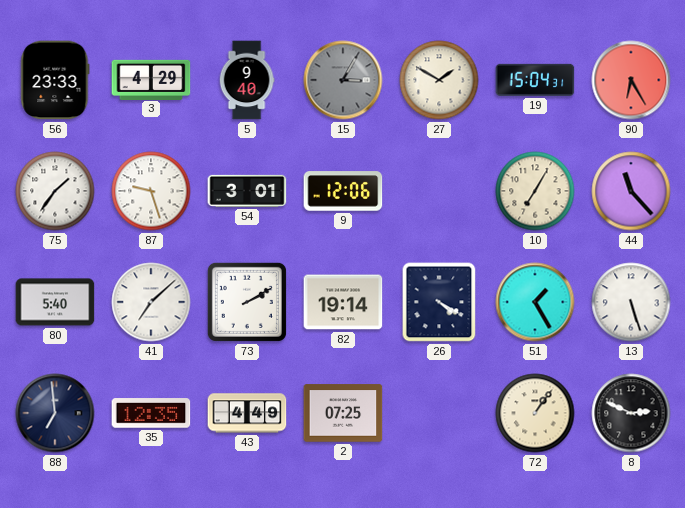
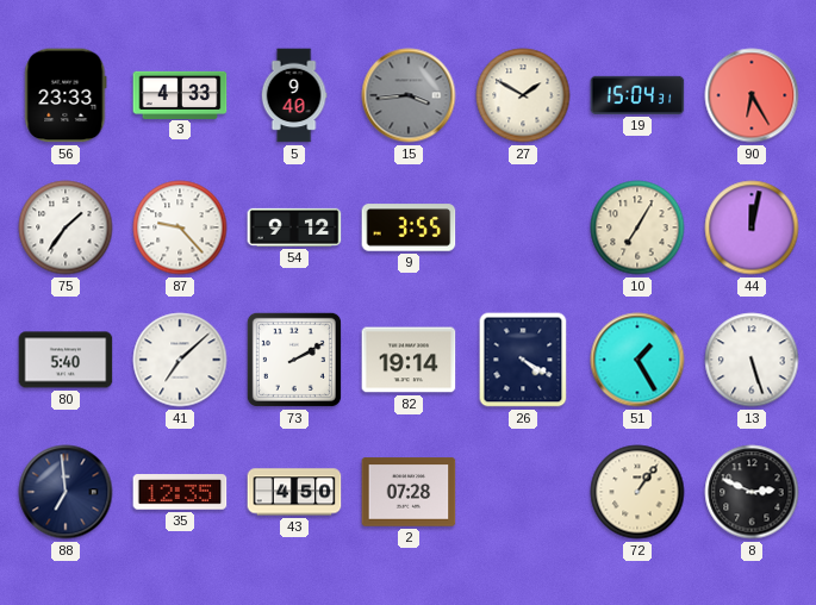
3: 4:29 -> 4:33
15: 3:05 -> 3:44
87: 9:27 -> 9:23
54: 3:01 -> 9:12
9: 12:06 -> 3:55
44: 11:23 -> 12:02
43: 4:49 -> 4:50
2: 07:25 -> 07:28
